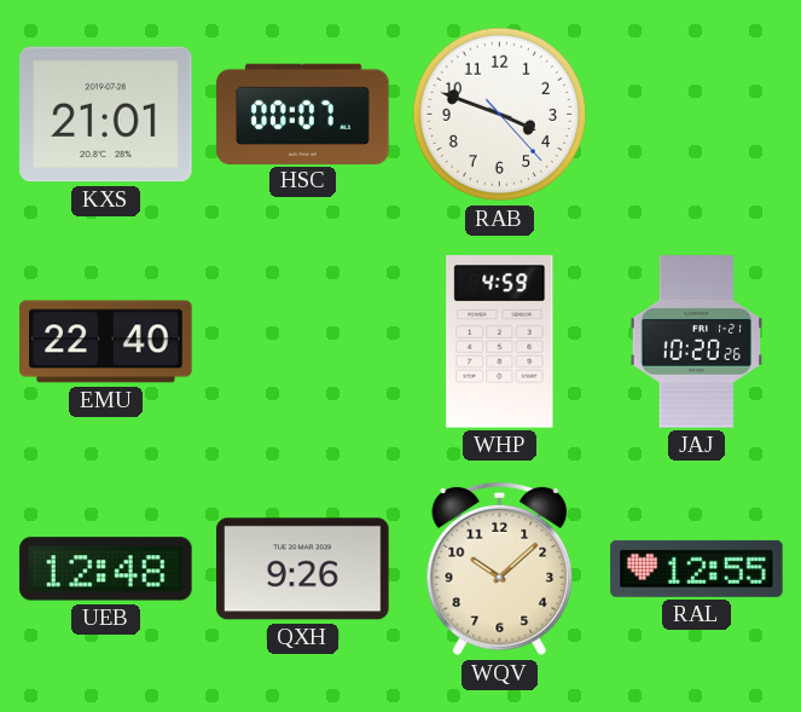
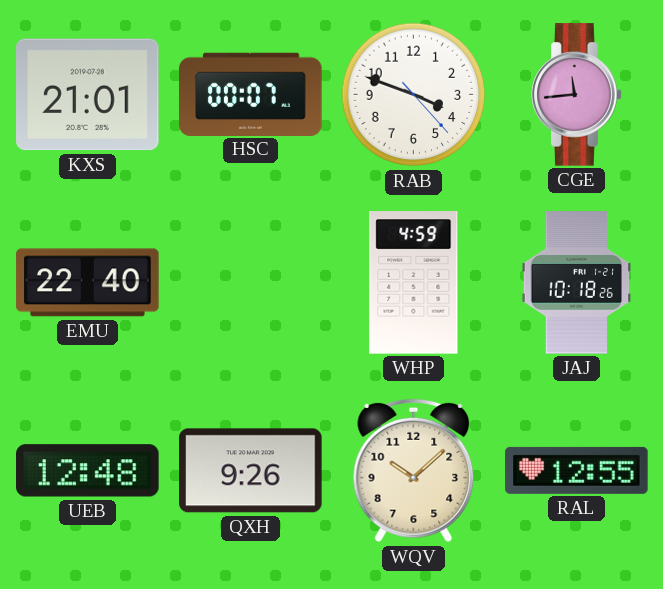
CGE: none -> 11:44
JAJ: 10:20 -> 10:18
